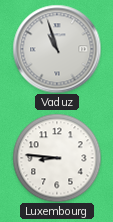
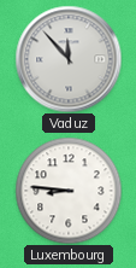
Vaduz: 10:57 -> 11:53
